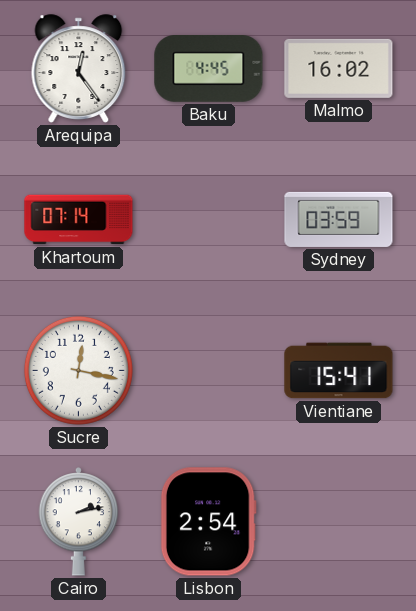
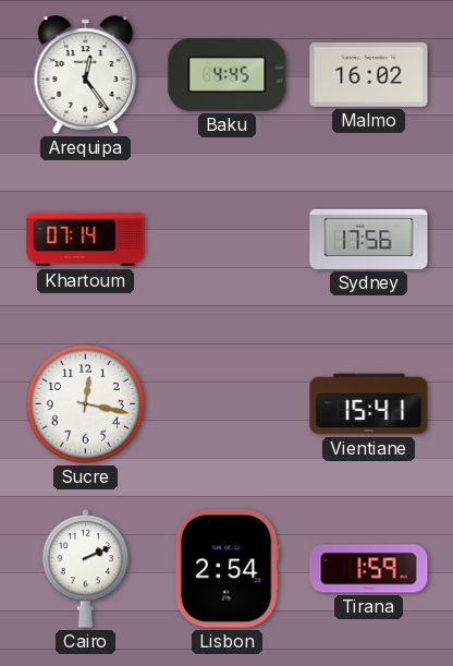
Sydney: 03:59 -> 17:56
Cairo: 2:13 -> 2:11
Tirana: none -> 1:59
